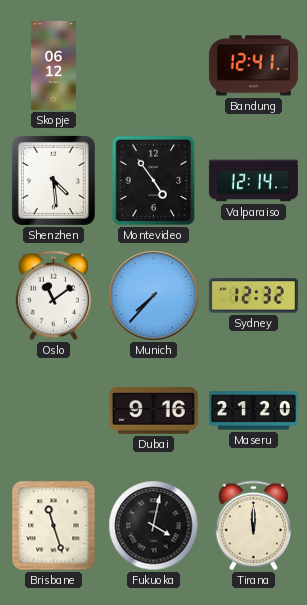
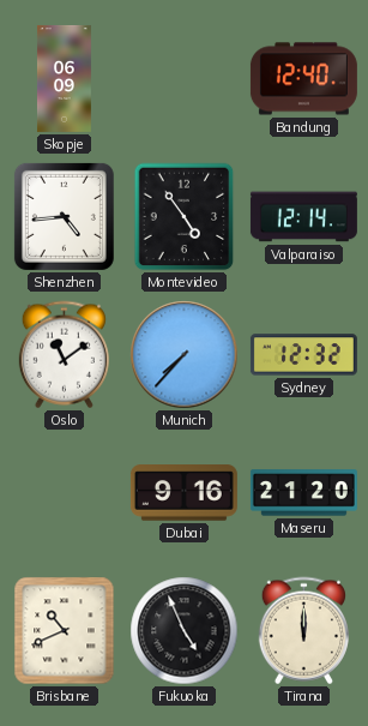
Skopje: 06:12 -> 06:09
Bandung: 12:41 -> 12:40
Shenzhen: 4:29 -> 4:44
Brisbane: 11:27 -> 10:41
Fukuoka: 4:02 -> 4:56
